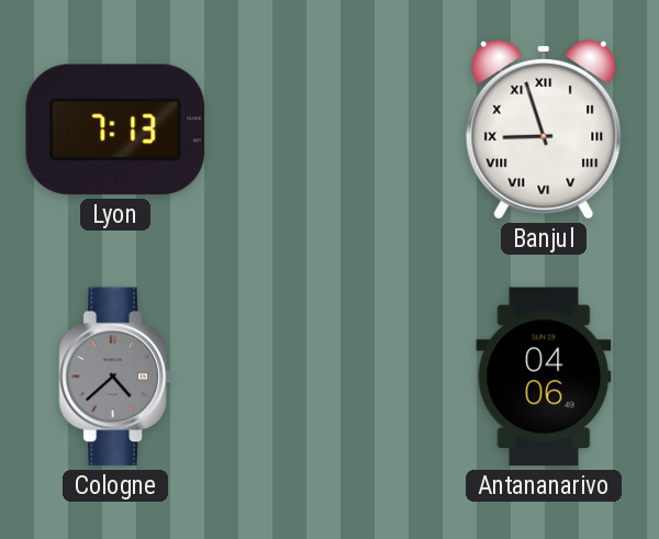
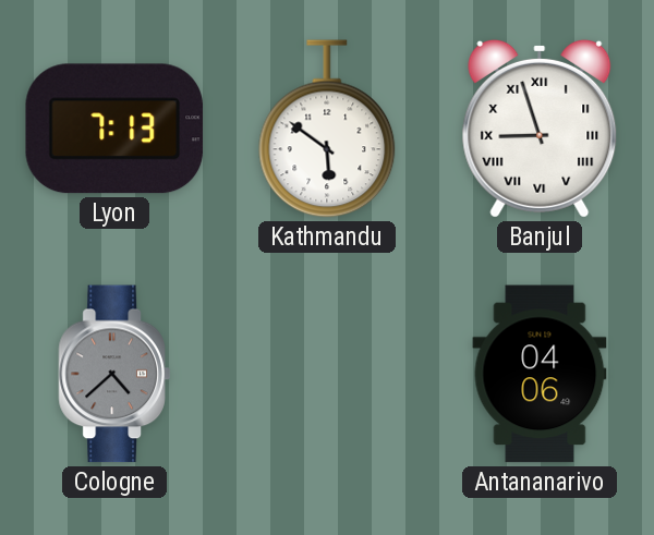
Kathmandu: none -> 5:51
